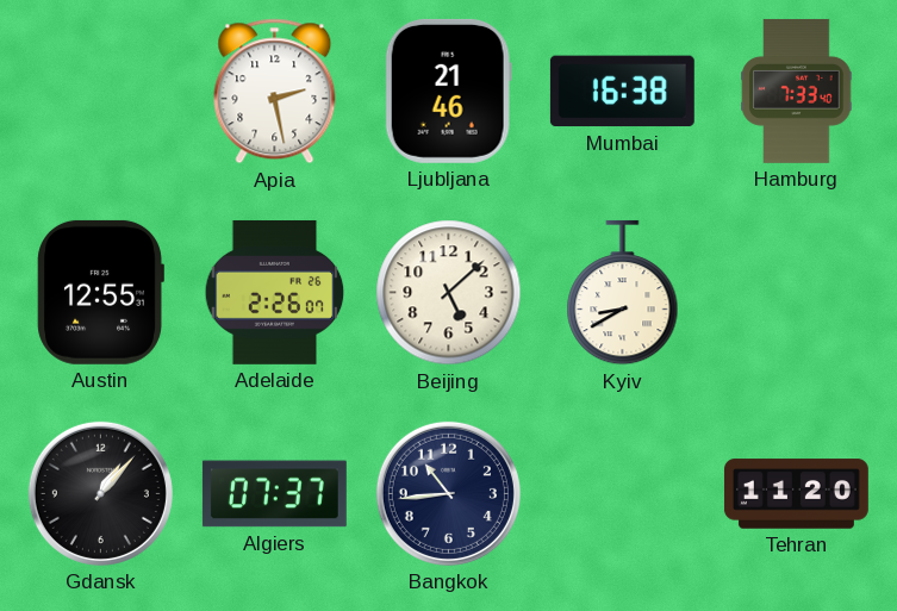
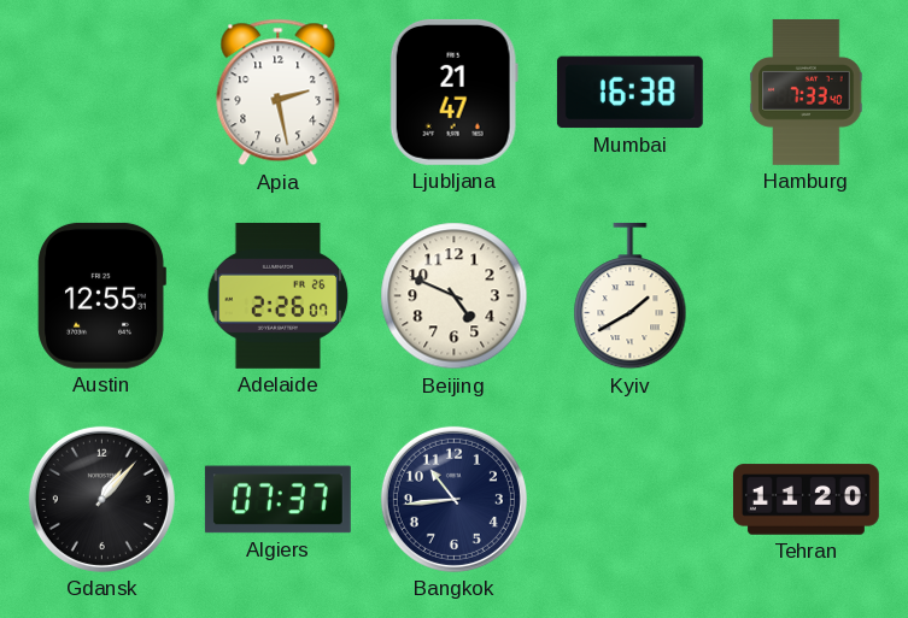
Ljubljana: 21:46 -> 21:47
Beijing: 5:08 -> 4:49
Kyiv: 8:40 -> 1:40
